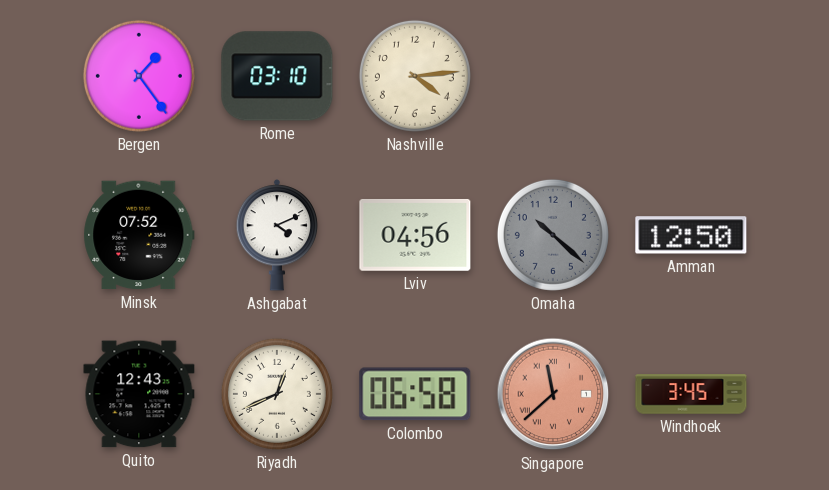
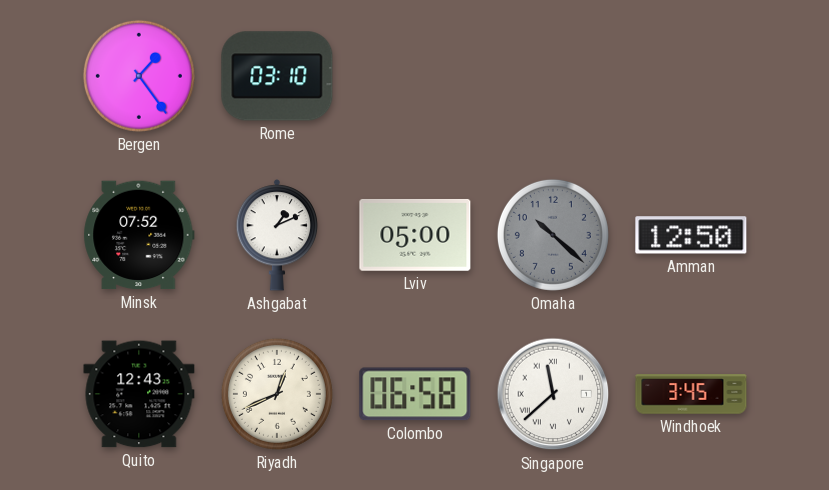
Nashville: 4:14 -> none
Ashgabat: 4:11 -> 1:11
Lviv: 04:56 -> 05:00
Singapore dial: salmon -> white
